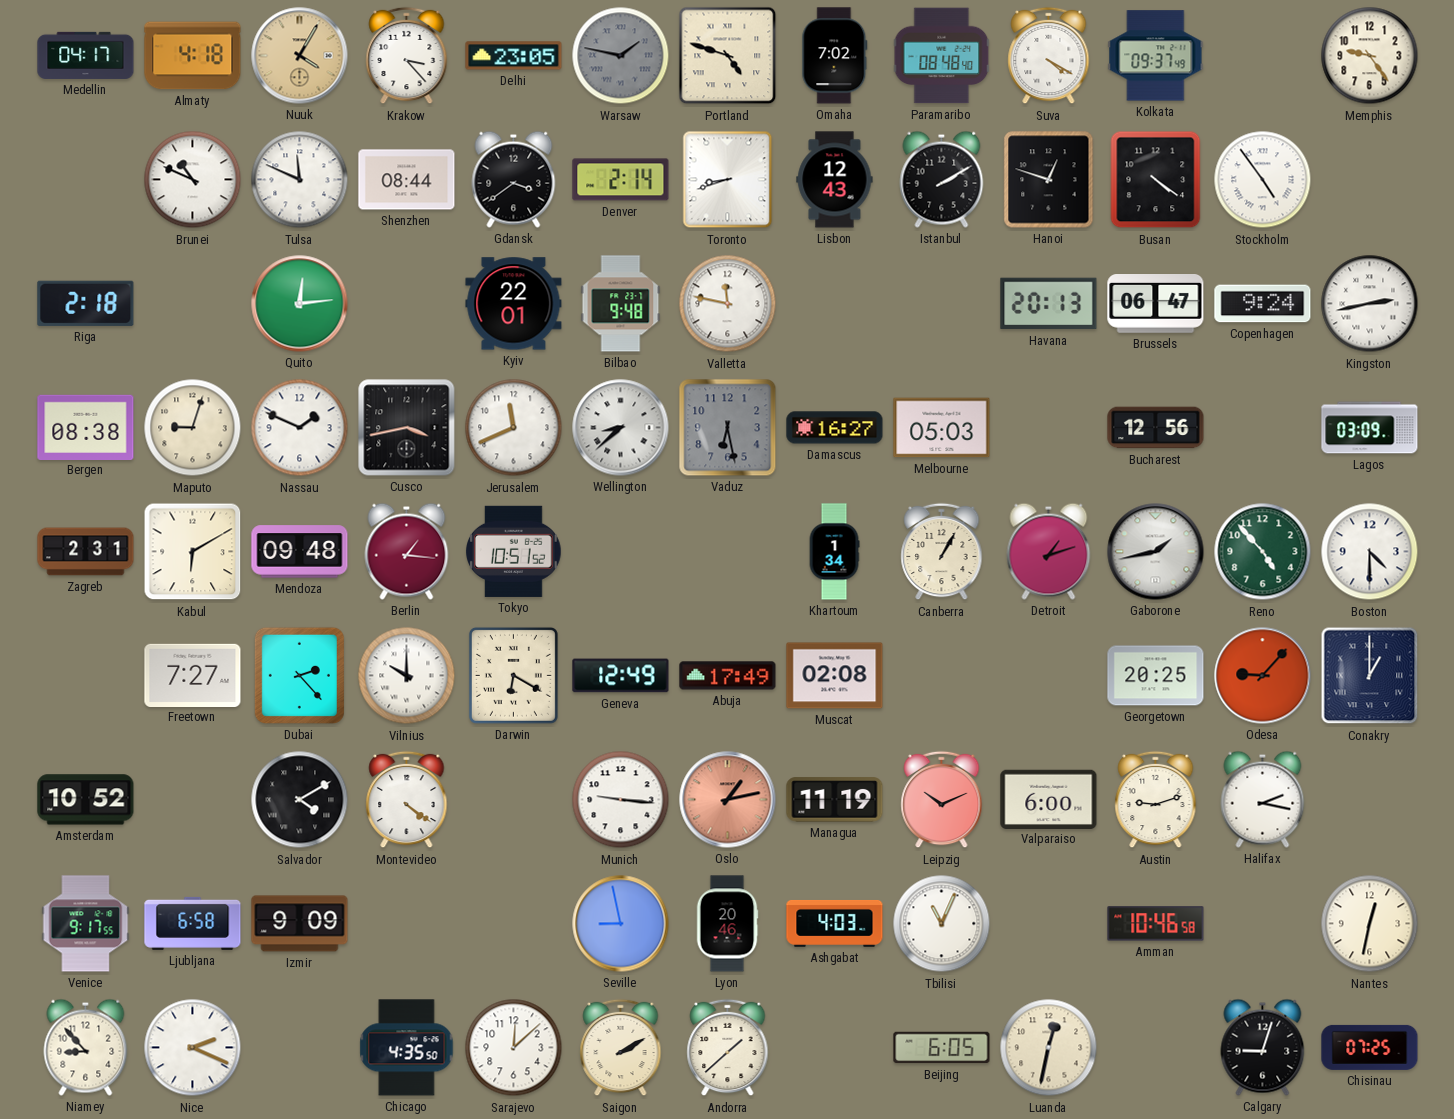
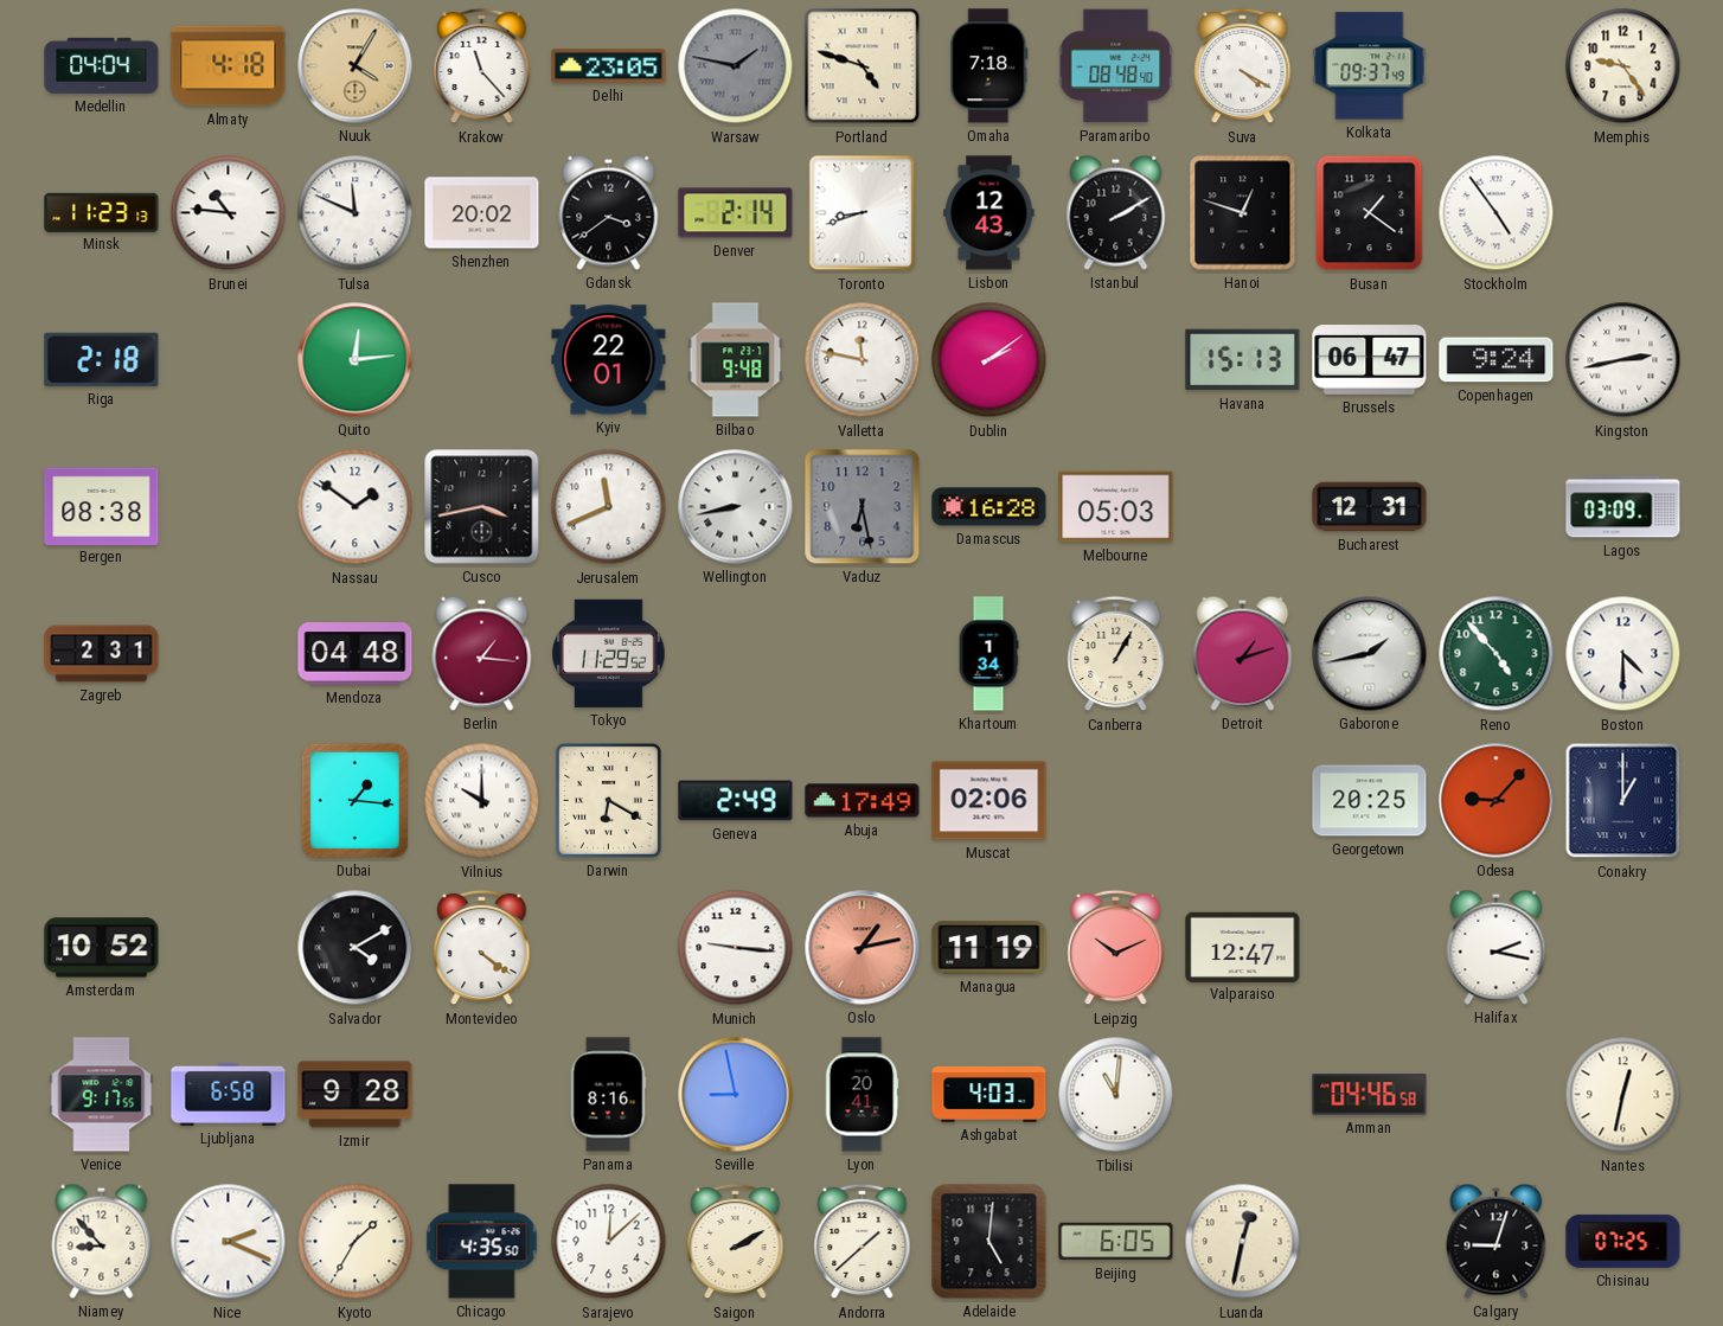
Medellin: 04:17 -> 04:04
Krakow: 3:23 -> 11:23
Omaha: 7:02 -> 7:18
Minsk: none -> 11:23
Brunei: 10:49 -> 10:46
Shenzhen: 08:44 -> 20:02
Busan: 4:21 -> 1:21
Dublin: none -> 2:09
Havana: 20:13 -> 15:13
Maputo: 9:03 -> none
Nassau: 1:49 -> 1:51
Wellington: 8:38 -> 8:43
Damascus: 16:27 -> 16:28
Bucharest: 12:56 -> 12:31
Kabul: 6:10 -> none
Mendoza: 09:48 -> 04:48
Tokyo: 10:51 -> 11:29
Freetown: 7:27 -> none
Dubai: 2:23 -> 1:16
Geneva: 12:49 -> 2:49
Muscat: 02:08 -> 02:06
Valparaiso: 6:00 -> 12:47
Austin: 9:12 -> none
Izmir: 9:09 -> 9:28
Panama: none -> 8:16
Lyon: 20:46 -> 20:41
Tbilisi: 11:04 -> 11:01
Amman: 10:46 -> 04:46
Kyoto: none -> 1:35
Adelaide: none -> 5:01
